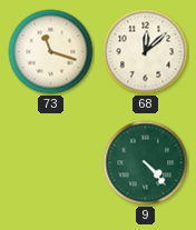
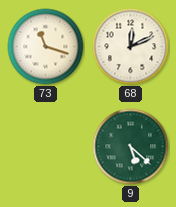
68: 12:08 -> 12:11
9: 4:23 -> 5:22
